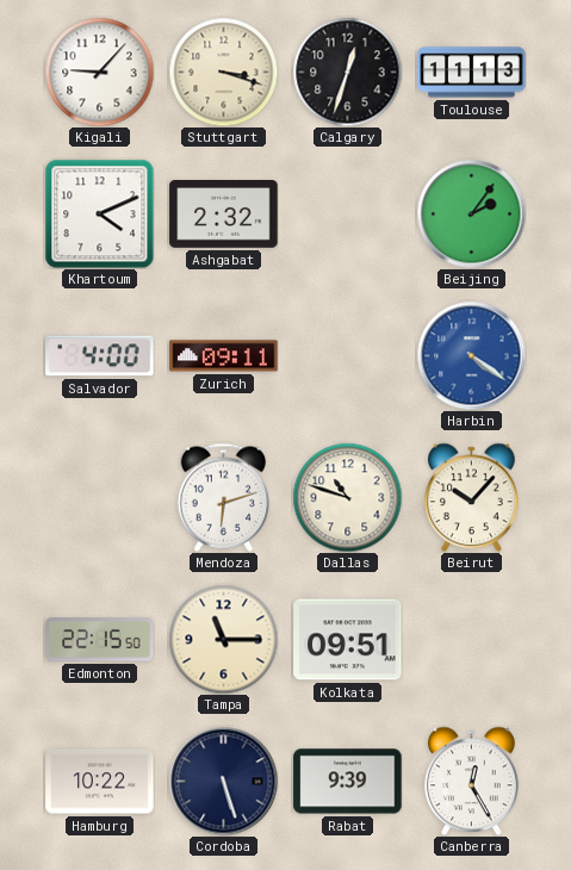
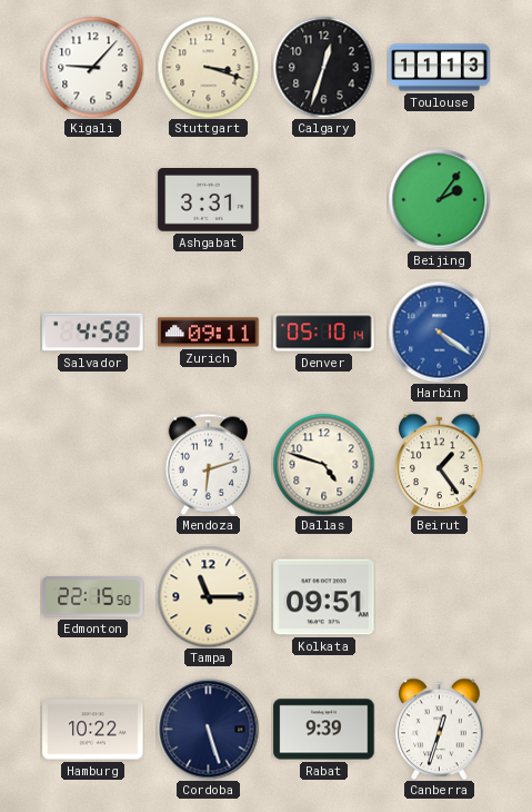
Khartoum: 4:11 -> none
Ashgabat: 2:32 -> 3:31
Salvador: 4:00 -> 4:58
Denver: none -> 05:10
Dallas: 10:48 -> 4:48
Beirut: 10:07 -> 1:24
Canberra: 12:25 -> 12:33
